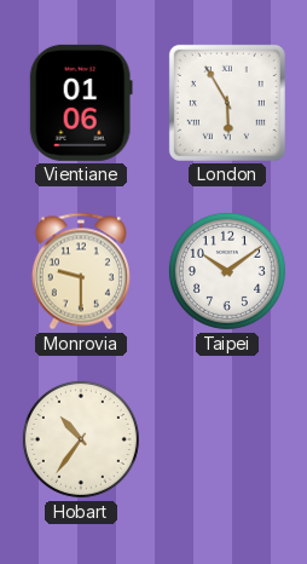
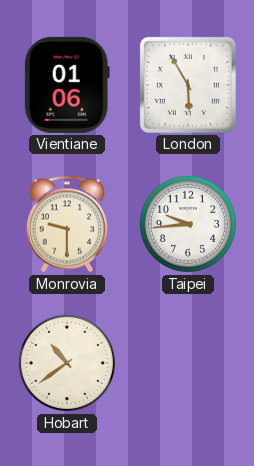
Taipei: 10:09 -> 9:44
Hobart: 10:36 -> 10:39
